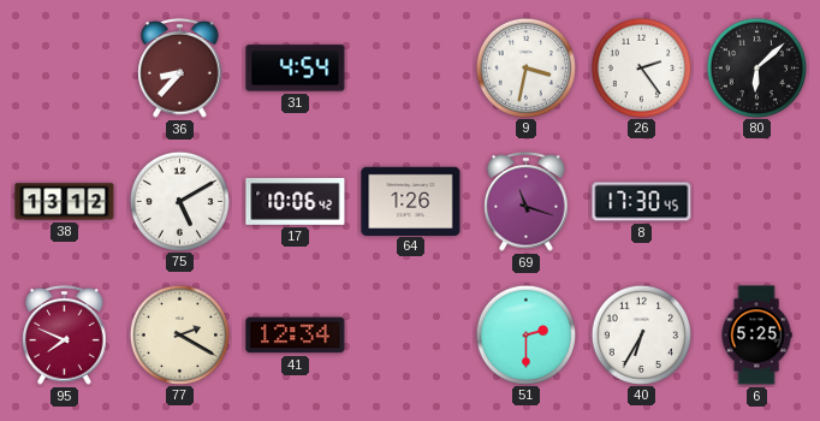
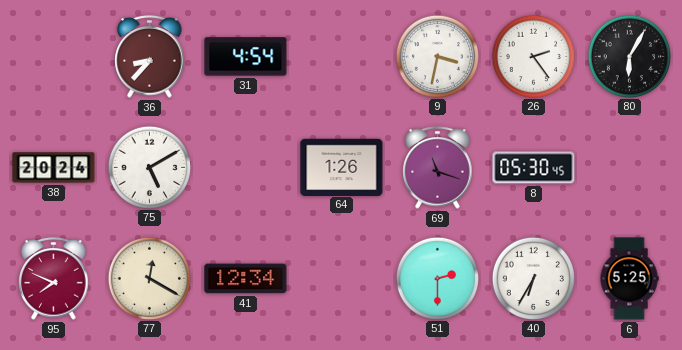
80: 6:08 -> 6:05
38: 13:12 -> 20:24
17: 10:06 -> none
8: 17:30 -> 05:30
77: 2:20 -> 12:20
